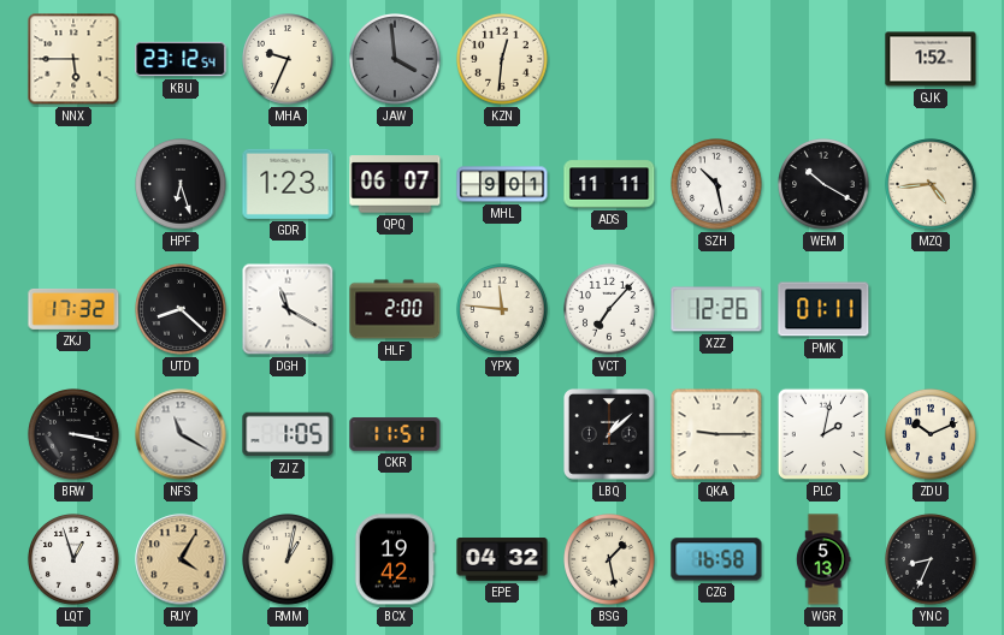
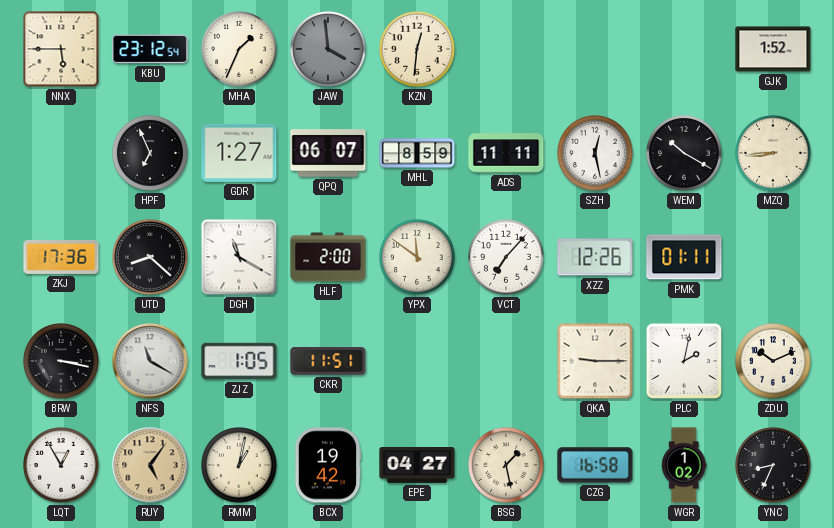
MHA: 9:34 -> 1:34
HPF: 6:27 -> 6:56
GDR: 1:23 -> 1:27
MHL: 9:01 -> 8:59
SZH: 10:28 -> 12:28
MZQ: 4:44 -> 8:44
ZKJ: 17:32 -> 17:36
YPX: 11:46 -> 11:51
LBQ: 1:08 -> none
LQT: 12:57 -> 12:55
RUY: 4:05 -> 5:06
EPE: 04:32 -> 04:27
WGR: 5:13 -> 1:02
